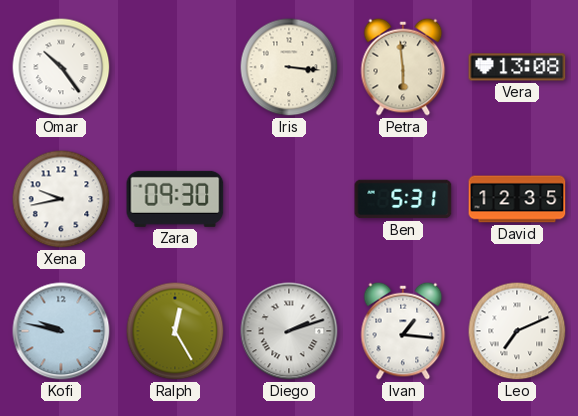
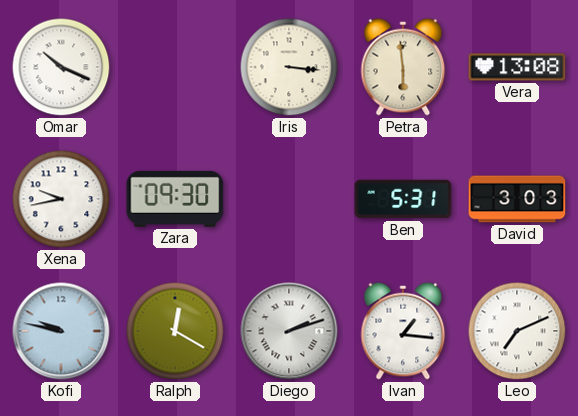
Omar: 10:24 -> 10:19
David: 12:35 -> 3:03
Ralph: 12:25 -> 12:20
